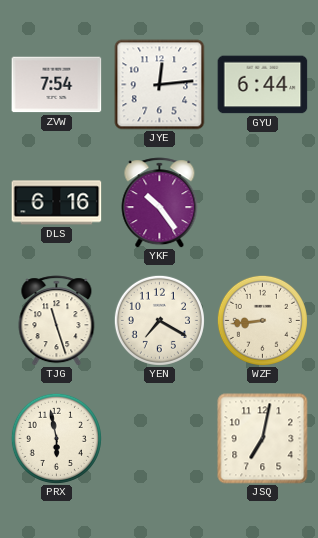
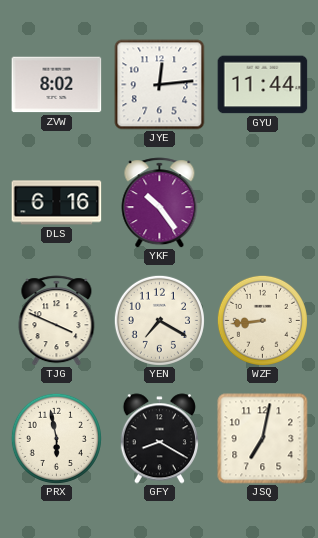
ZVW: 7:54 -> 8:02
GYU: 6:44 -> 11:44
TJG: 11:27 -> 3:49
GFY: none -> 8:20
